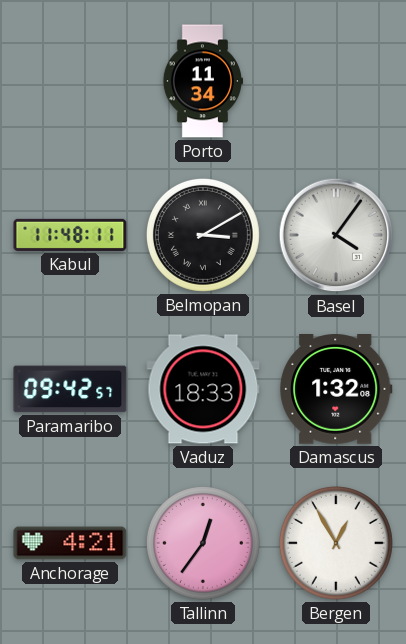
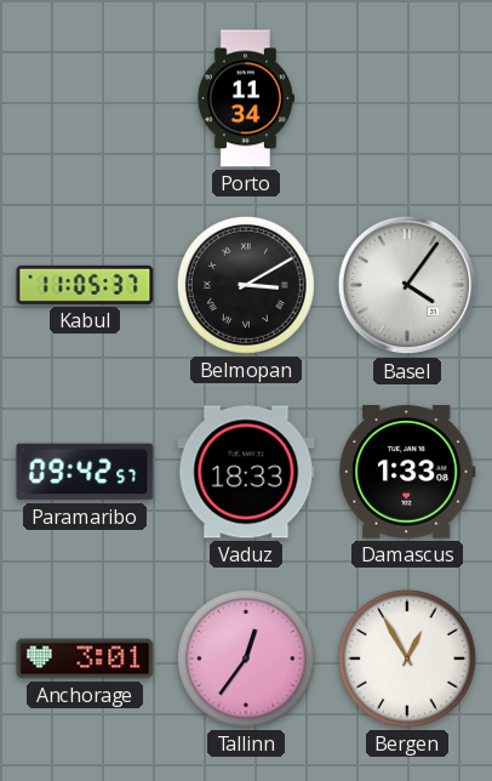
Kabul: 11:48 -> 11:05
Damascus: 1:32 -> 1:33
Anchorage: 4:21 -> 3:01
